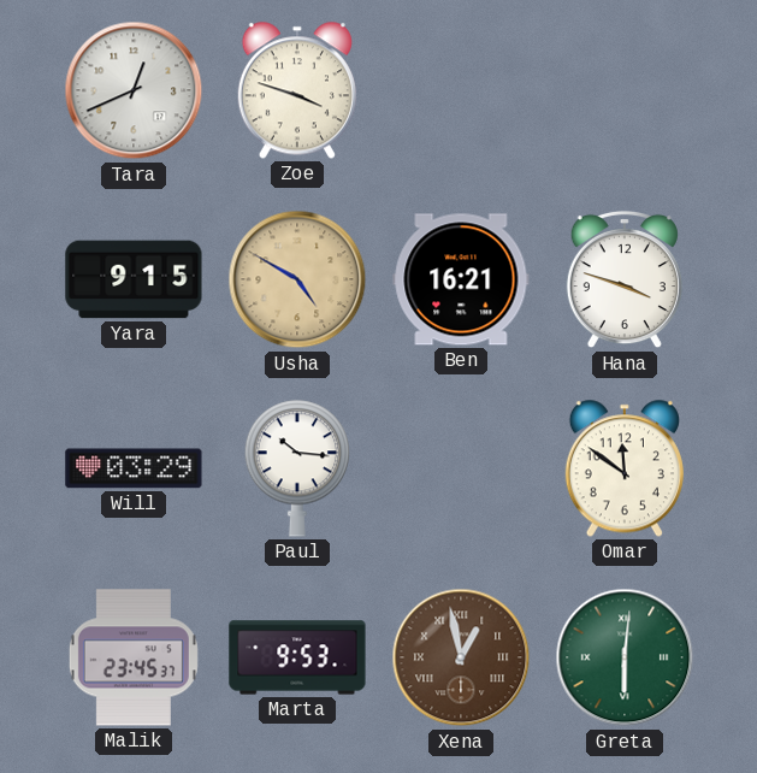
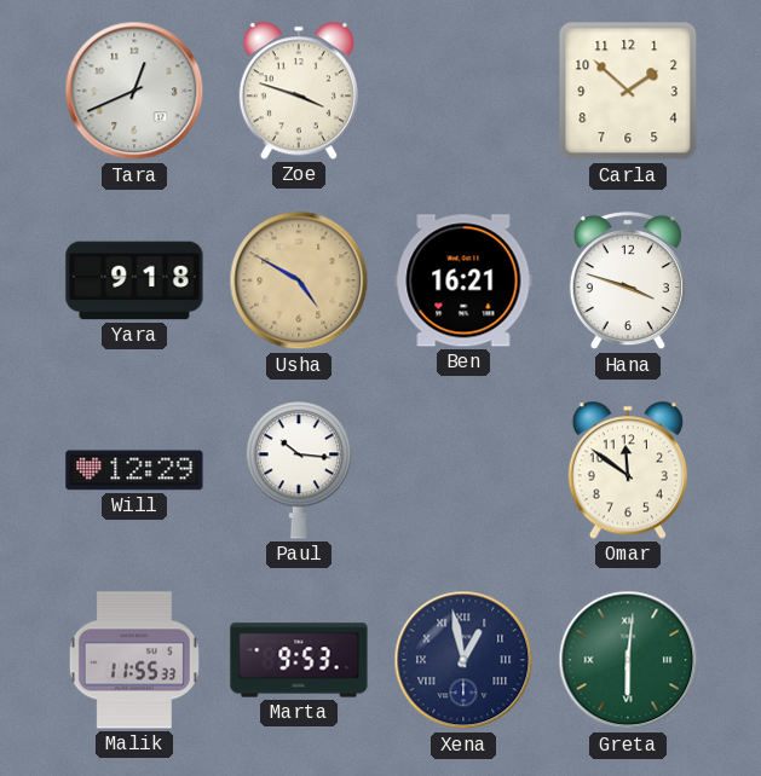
Carla: none -> 1:52
Yara: 9:15 -> 9:18
Will: 03:29 -> 12:29
Malik: 23:45 -> 11:55
Xena dial: brown -> navy
